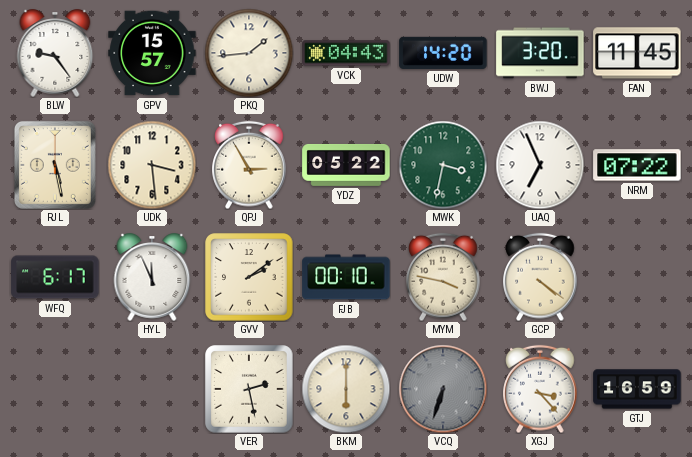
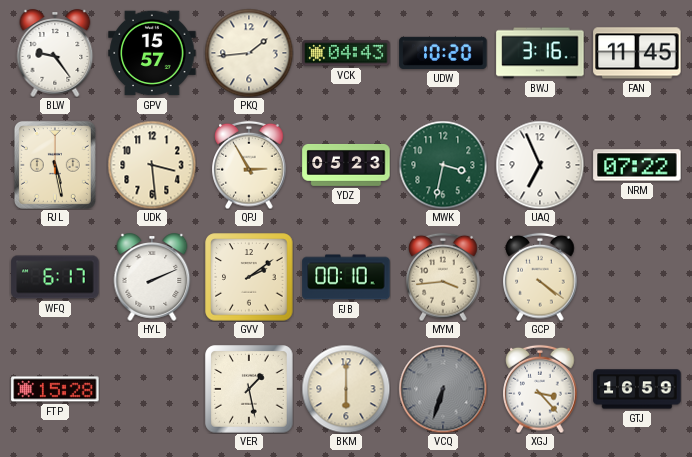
UDW: 14:20 -> 10:20
BWJ: 3:20 -> 3:16
YDZ: 05:22 -> 05:23
HYL: 11:56 -> 2:11
MYM: 3:47 -> 3:44
FTP: none -> 15:28
VER: 2:28 -> 1:28
